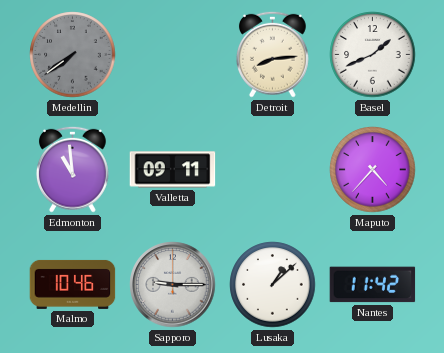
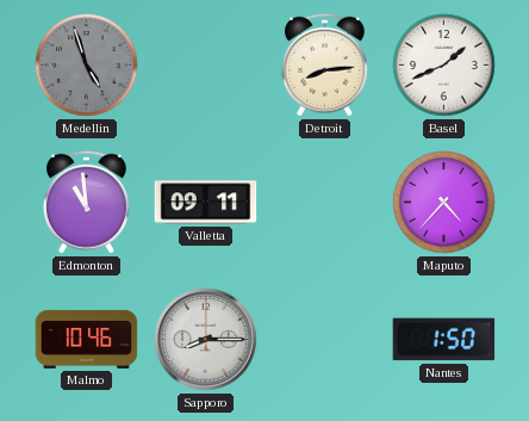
Medellin: 7:39 -> 4:57
Sapporo: 9:15 -> 8:15
Lusaka: 1:08 -> none
Nantes: 11:42 -> 1:50
